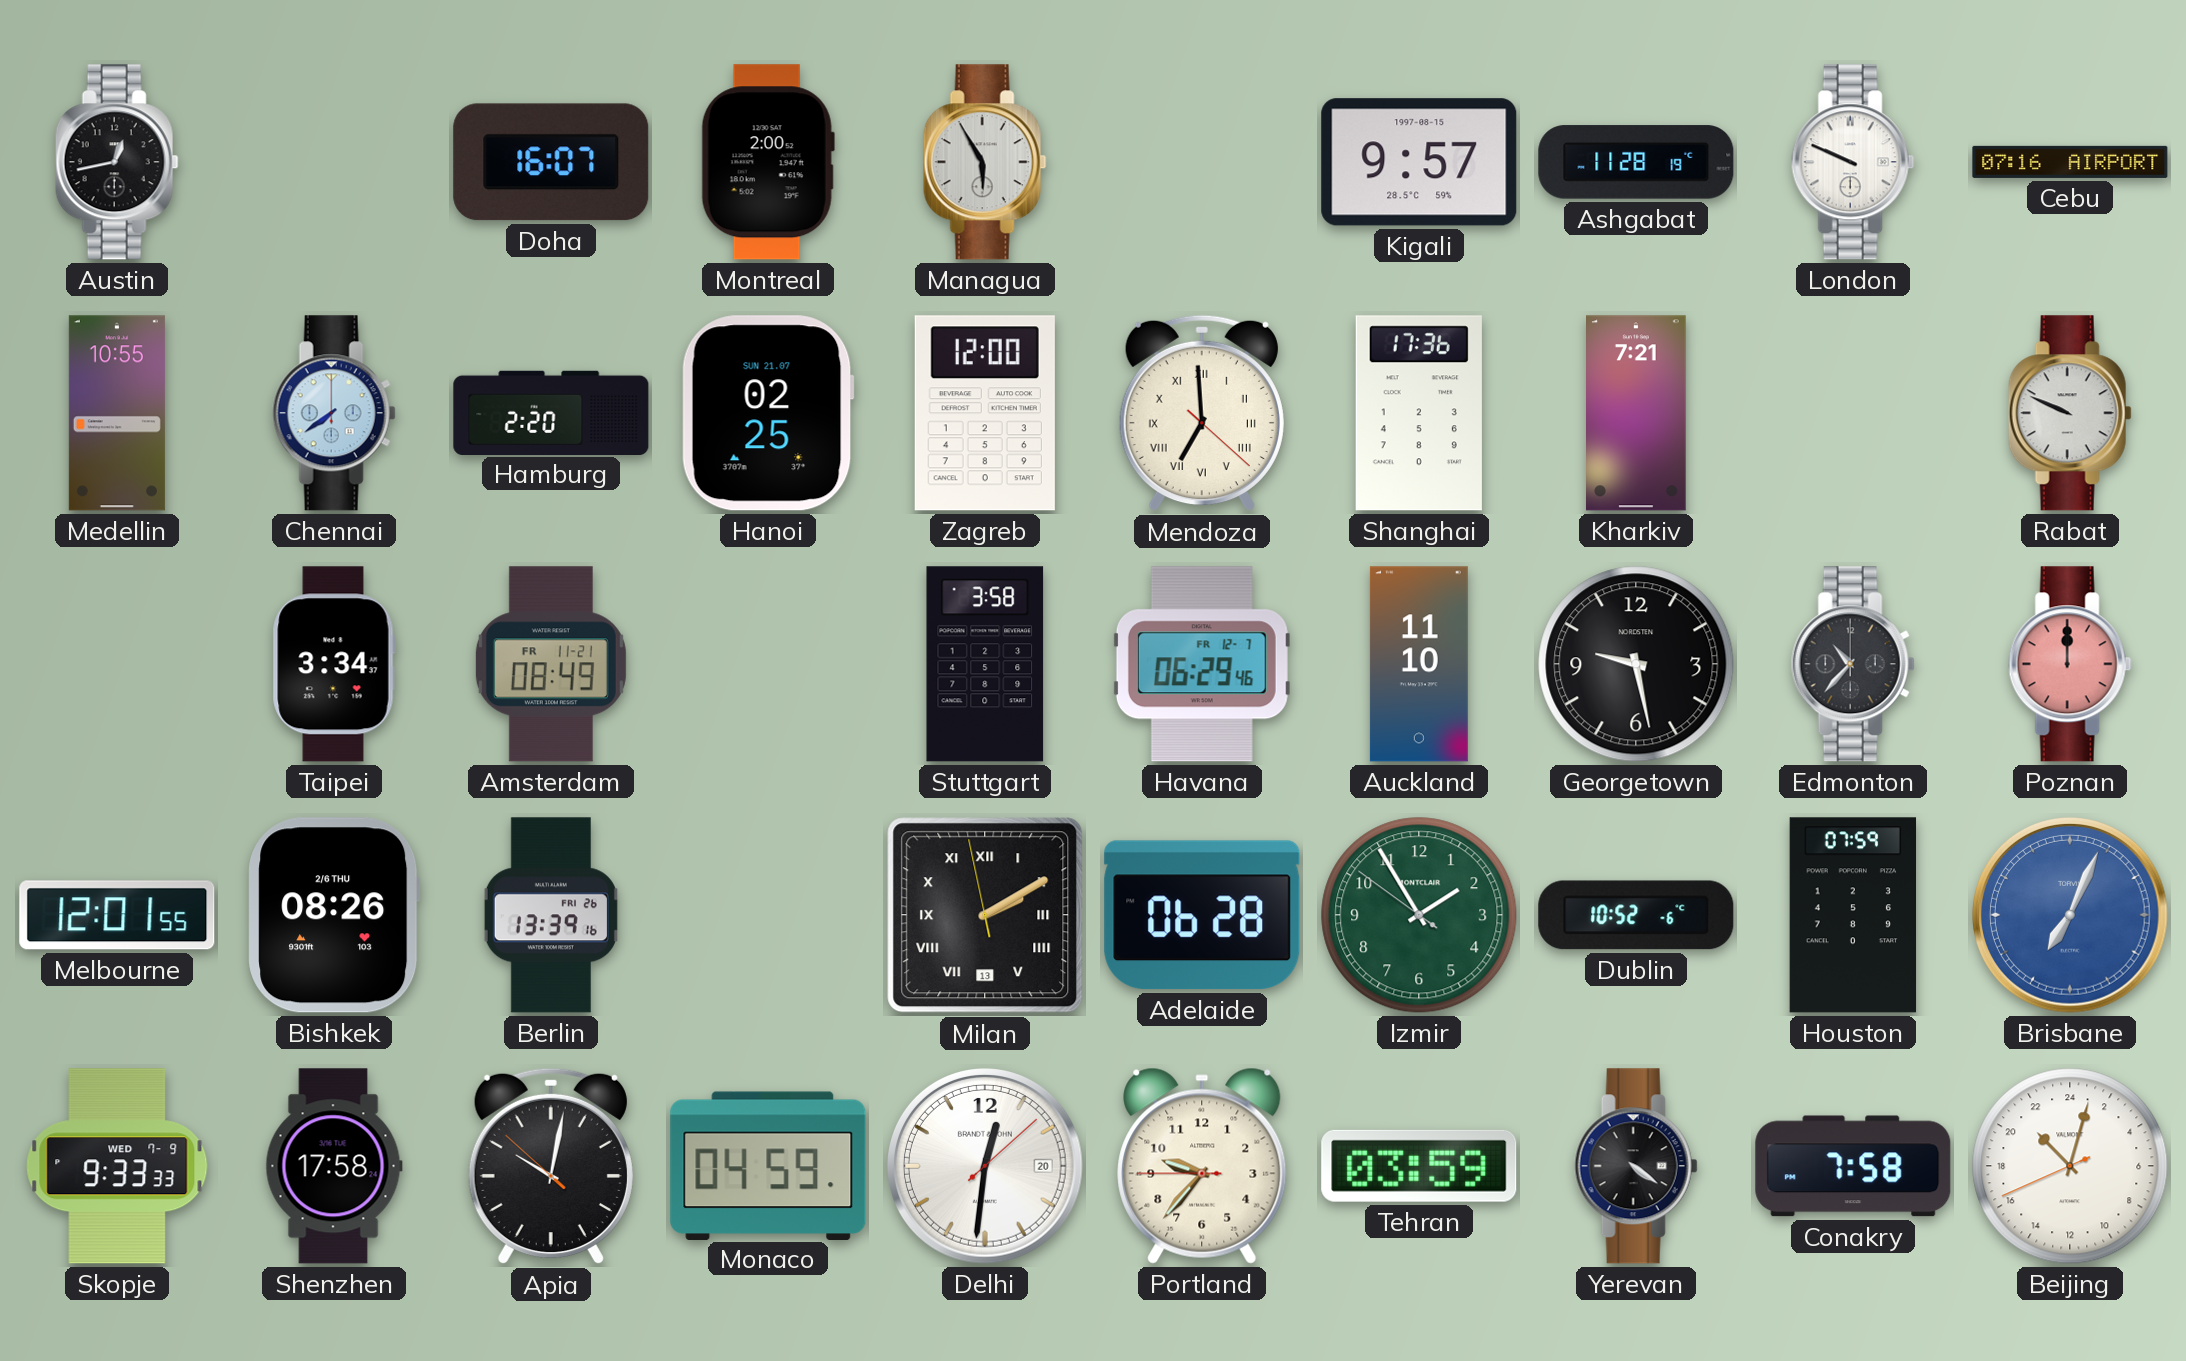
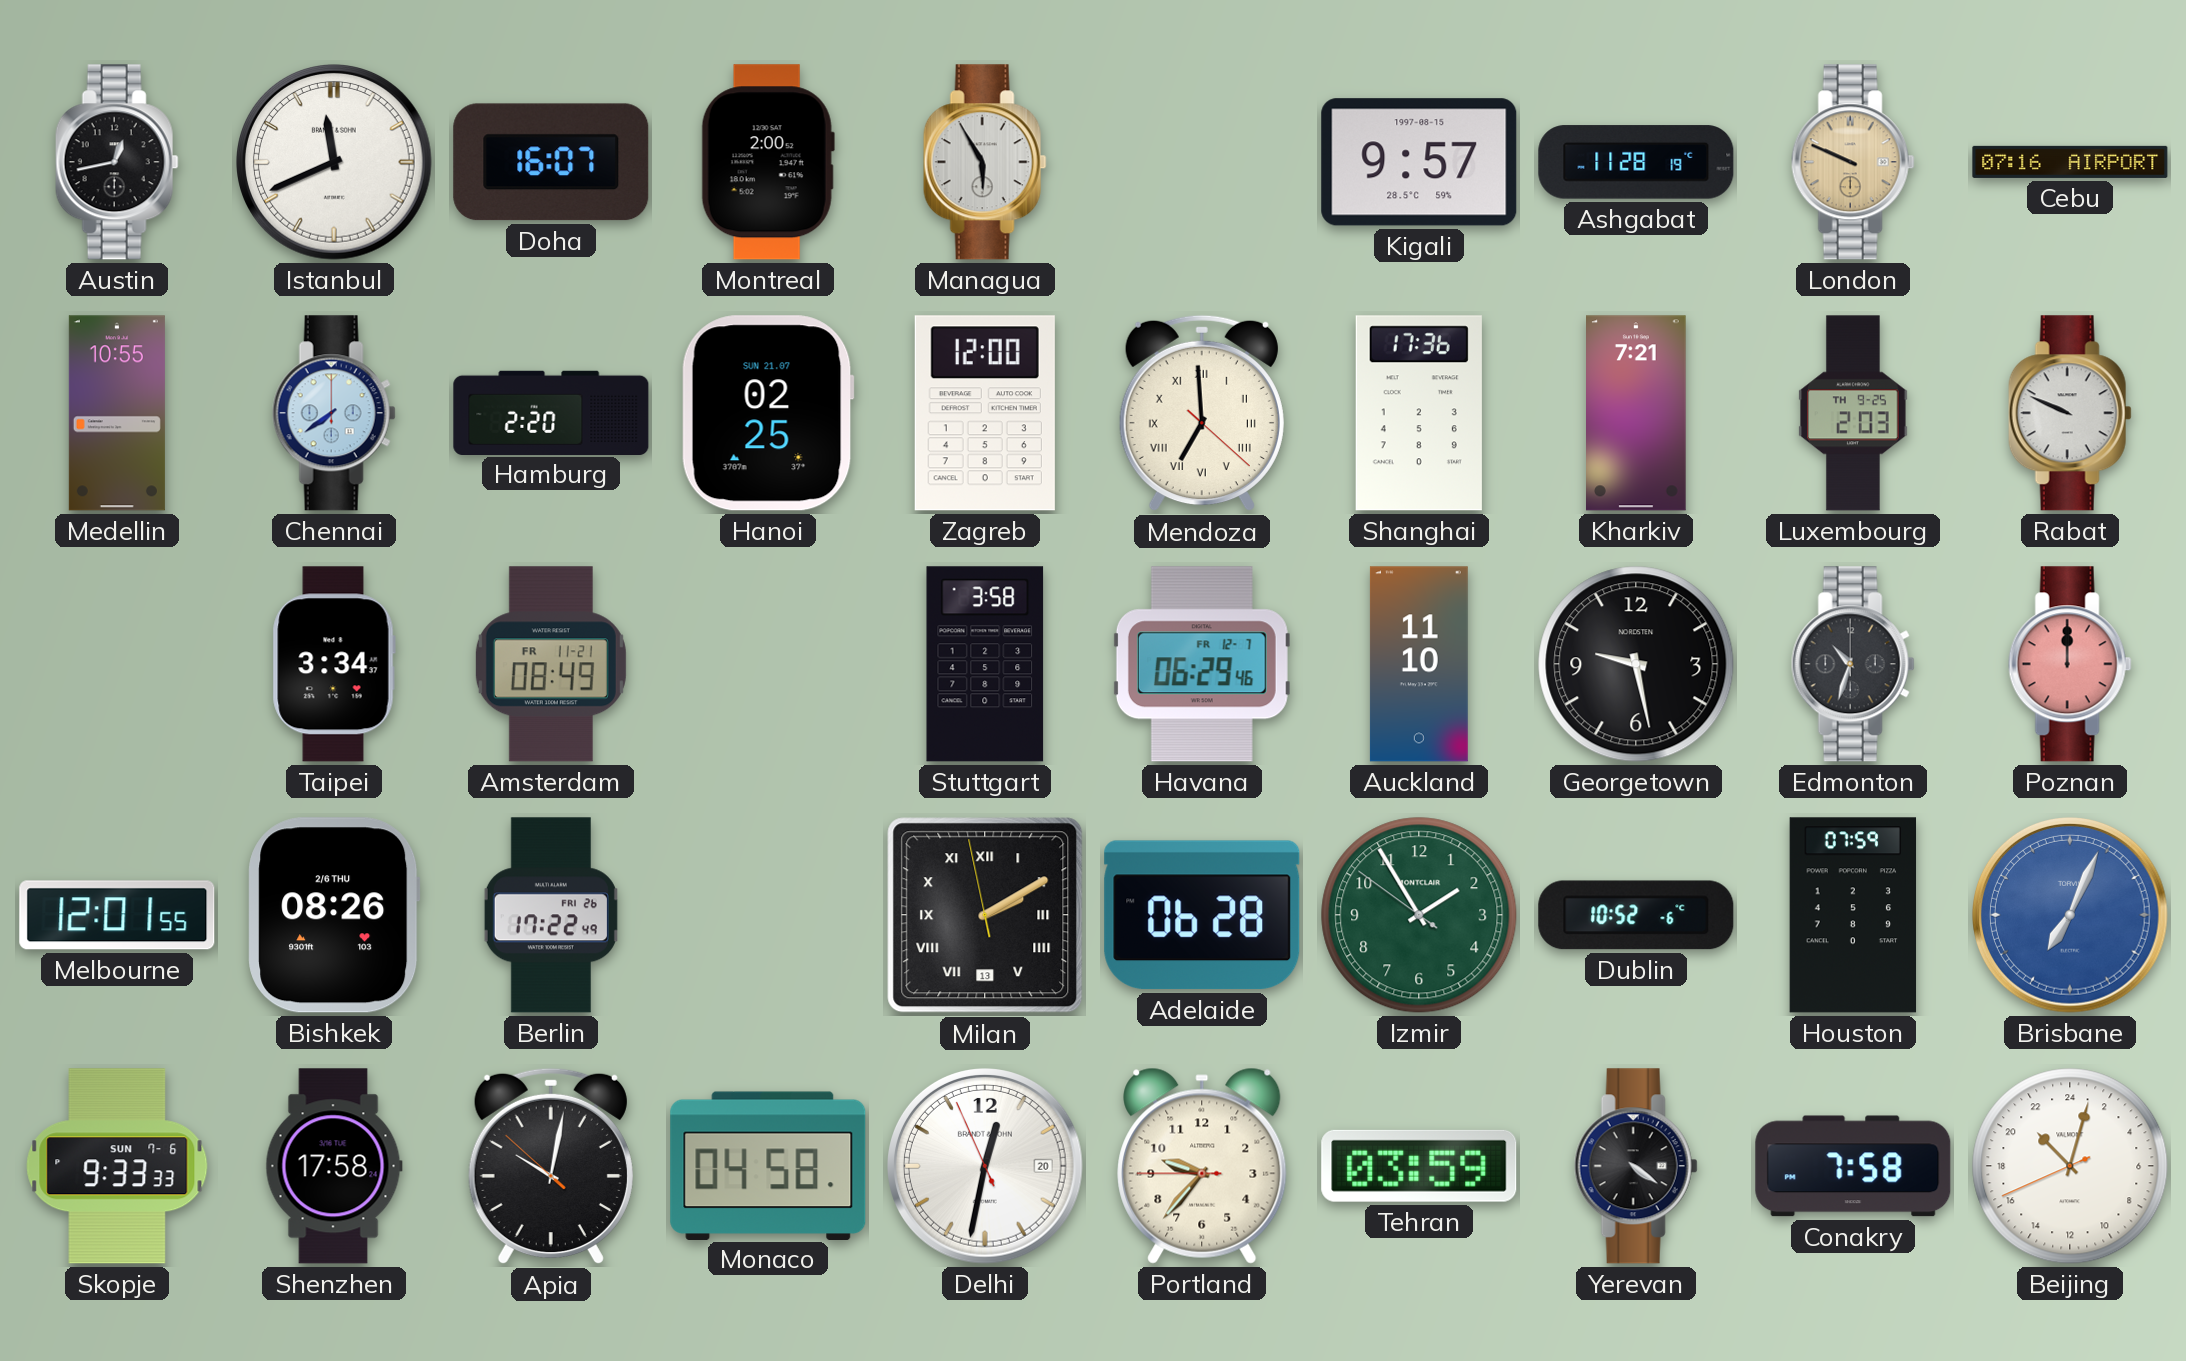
Istanbul: none -> 11:41
London dial: white -> champagne
Luxembourg: none -> 2:03
Edmonton: 10:37 -> 10:33
Berlin: 13:39 -> 17:22
Skopje date: WED 7-9 -> SUN 7-6
Monaco: 04:59 -> 04:58
Delhi: 12:31:08 -> 12:31:56
